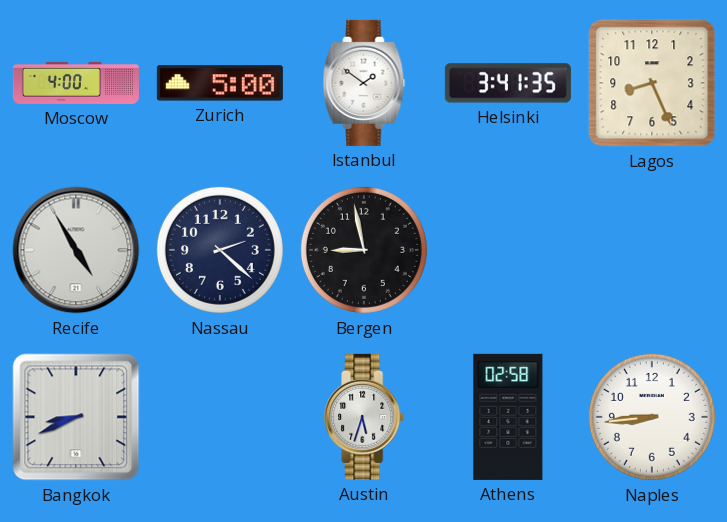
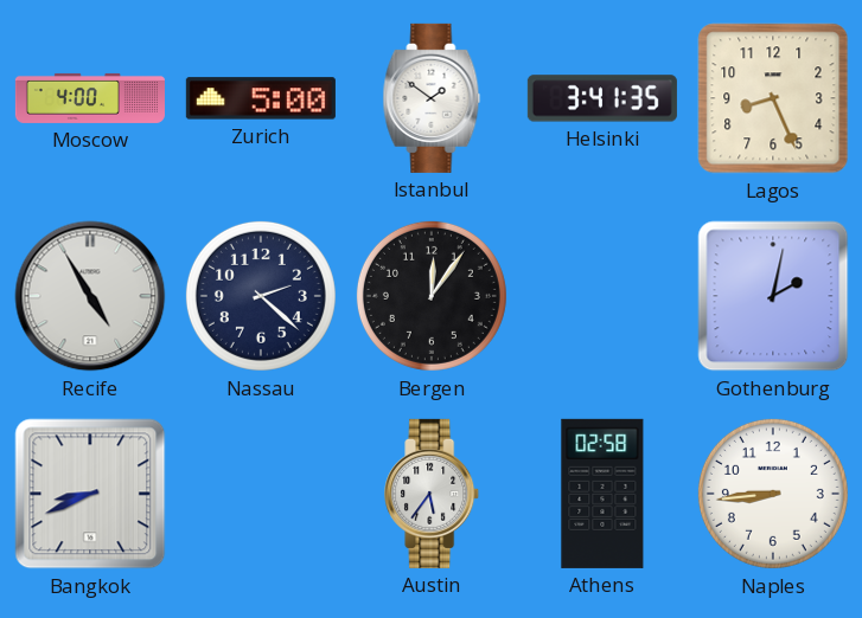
Bergen: 8:58 -> 12:06
Gothenburg: none -> 2:02
Austin: 5:33 -> 5:36
